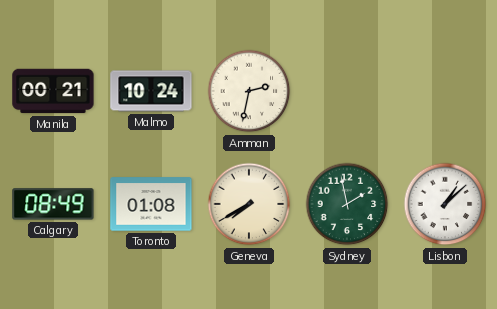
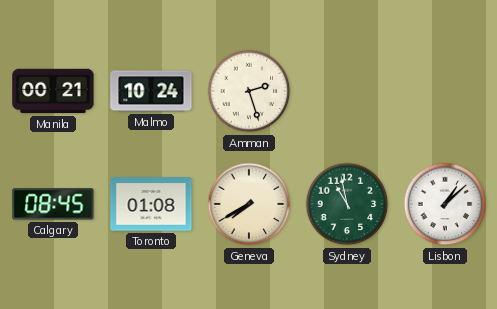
Amman: 2:32 -> 2:27
Calgary: 08:49 -> 08:45
Sydney: 1:58 -> 10:58
